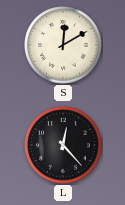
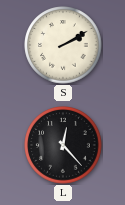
S: 12:10 -> 2:10
